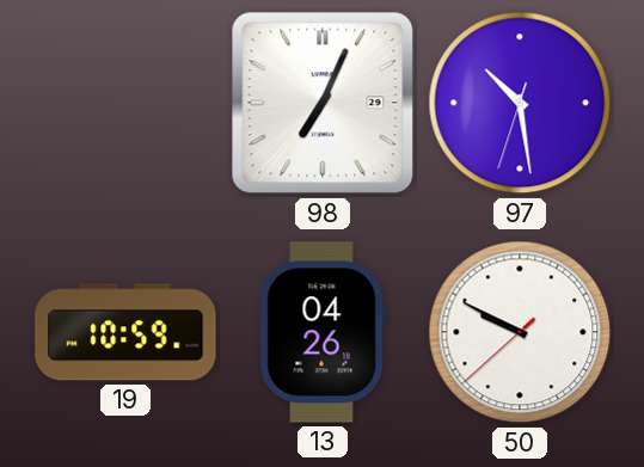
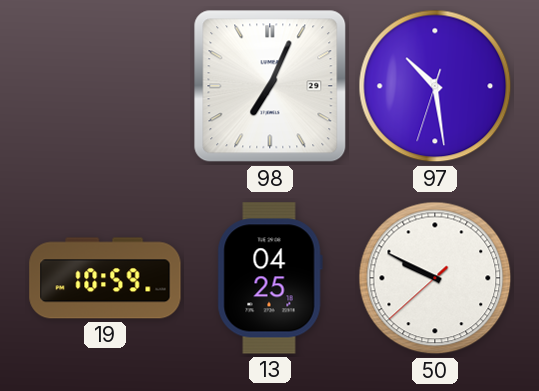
13: 04:26 -> 04:25
